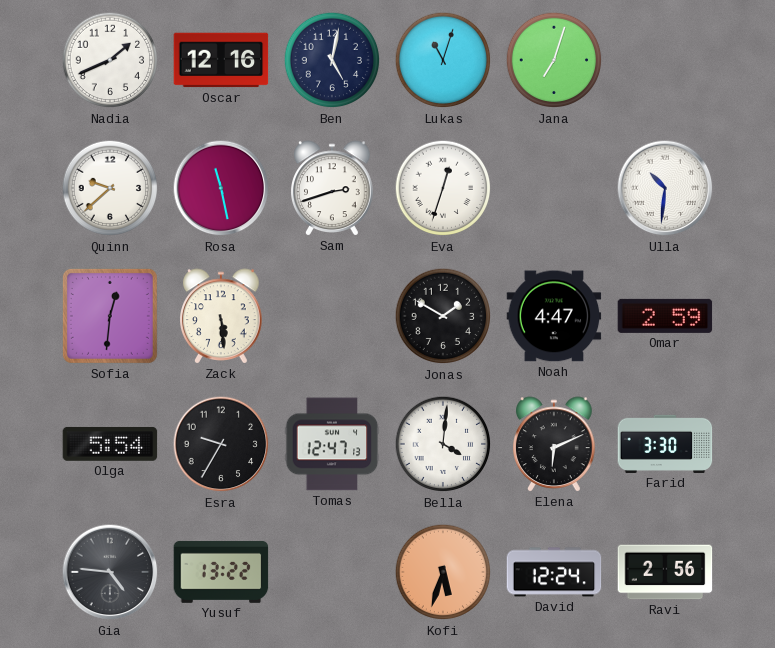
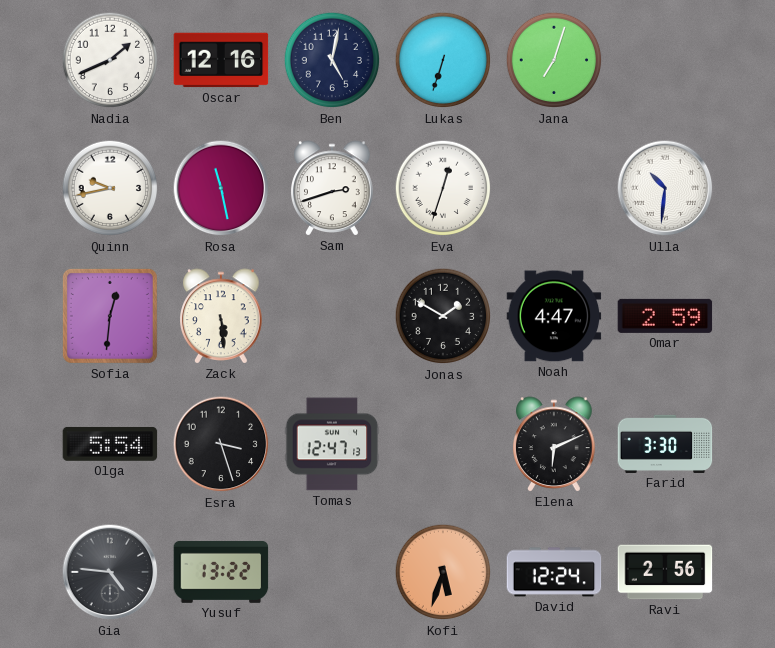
Lukas: 11:03 -> 6:33
Quinn: 9:38 -> 9:43
Esra: 9:35 -> 3:27
Bella: 4:01 -> none
